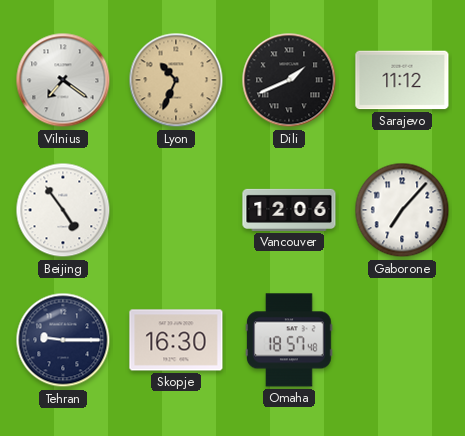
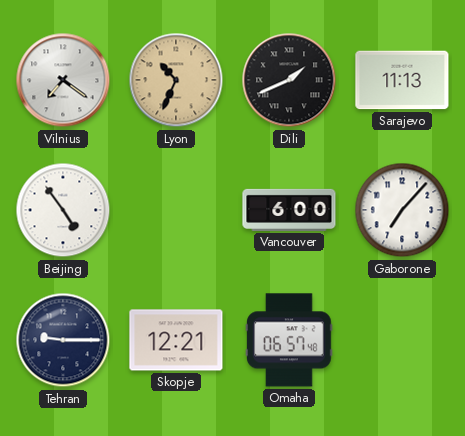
Sarajevo: 11:12 -> 11:13
Vancouver: 12:06 -> 6:00
Skopje: 16:30 -> 12:21
Omaha: 18:57 -> 06:57
